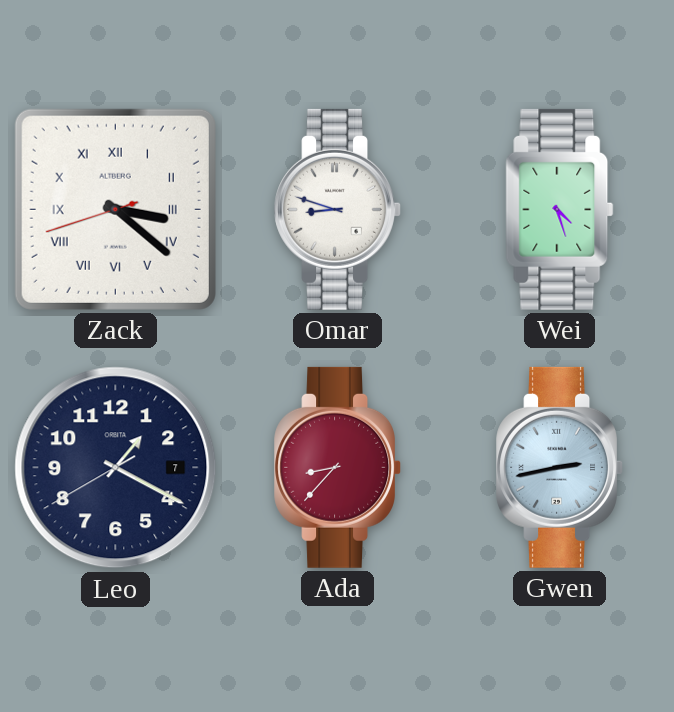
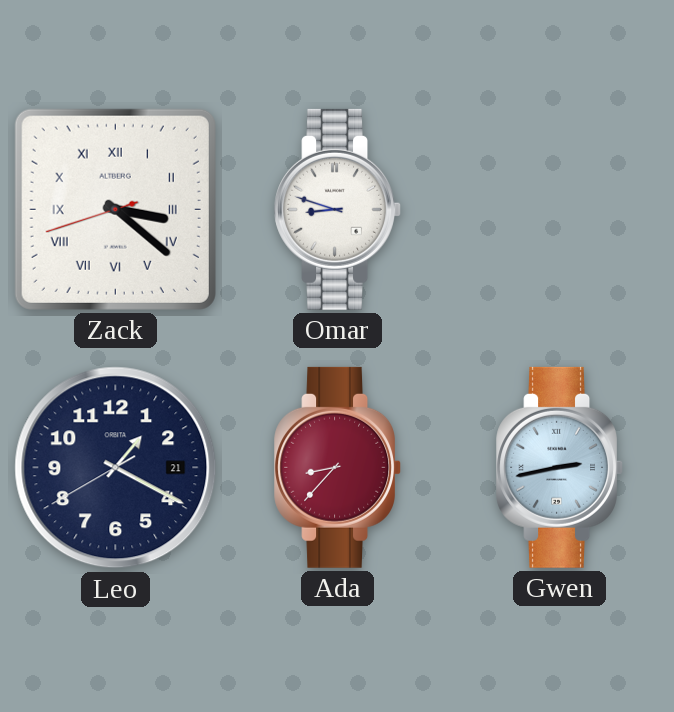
Wei: 4:27 -> none
Leo date: 7 -> 21
